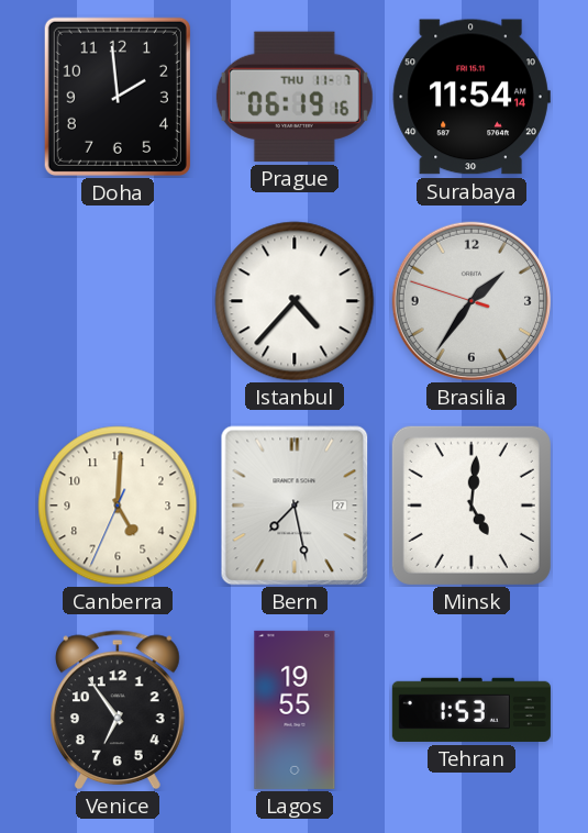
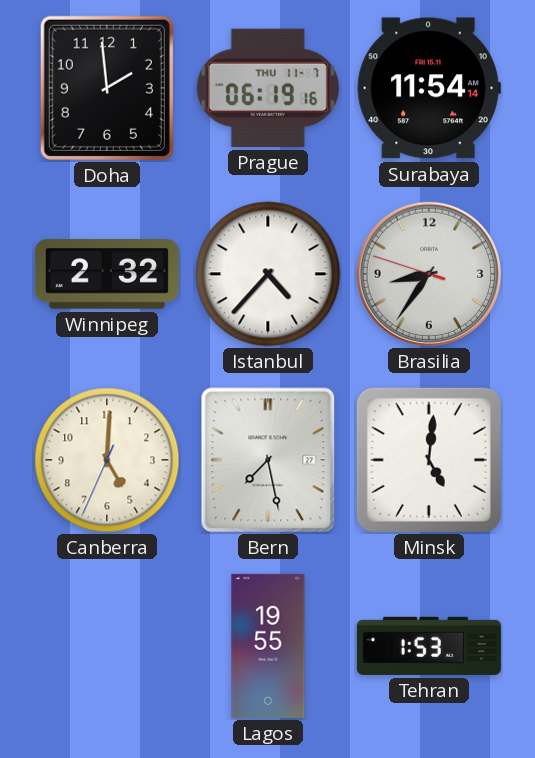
Winnipeg: none -> 2:32
Brasilia: 1:35 -> 8:35
Venice: 6:54 -> none
